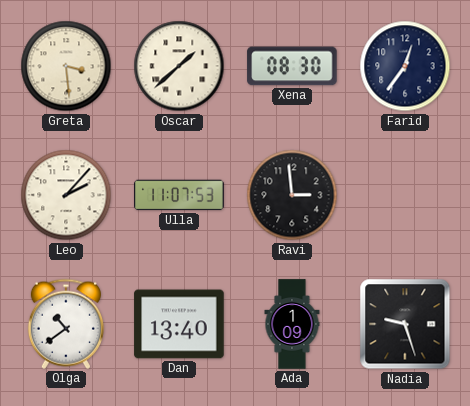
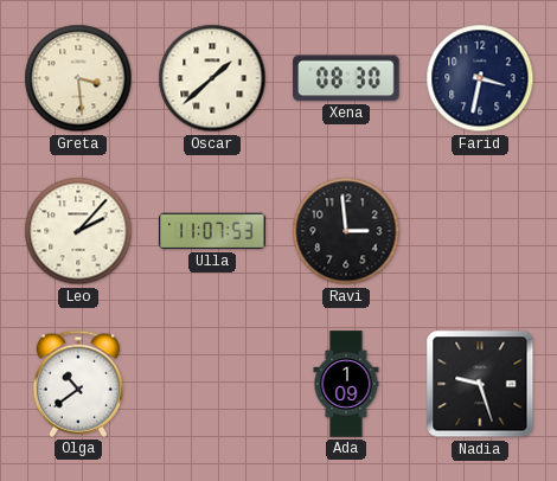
Farid: 12:36 -> 3:32
Dan: 13:40 -> none
